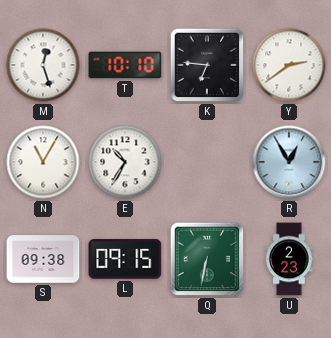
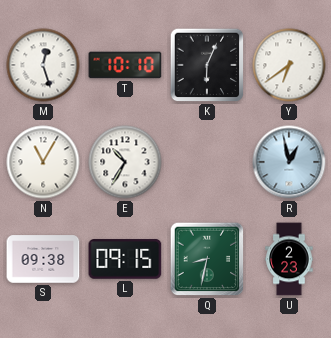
K: 6:46 -> 6:04
Y: 2:39 -> 6:39
R: 12:55 -> 12:58
Q: 6:32 -> 8:32
